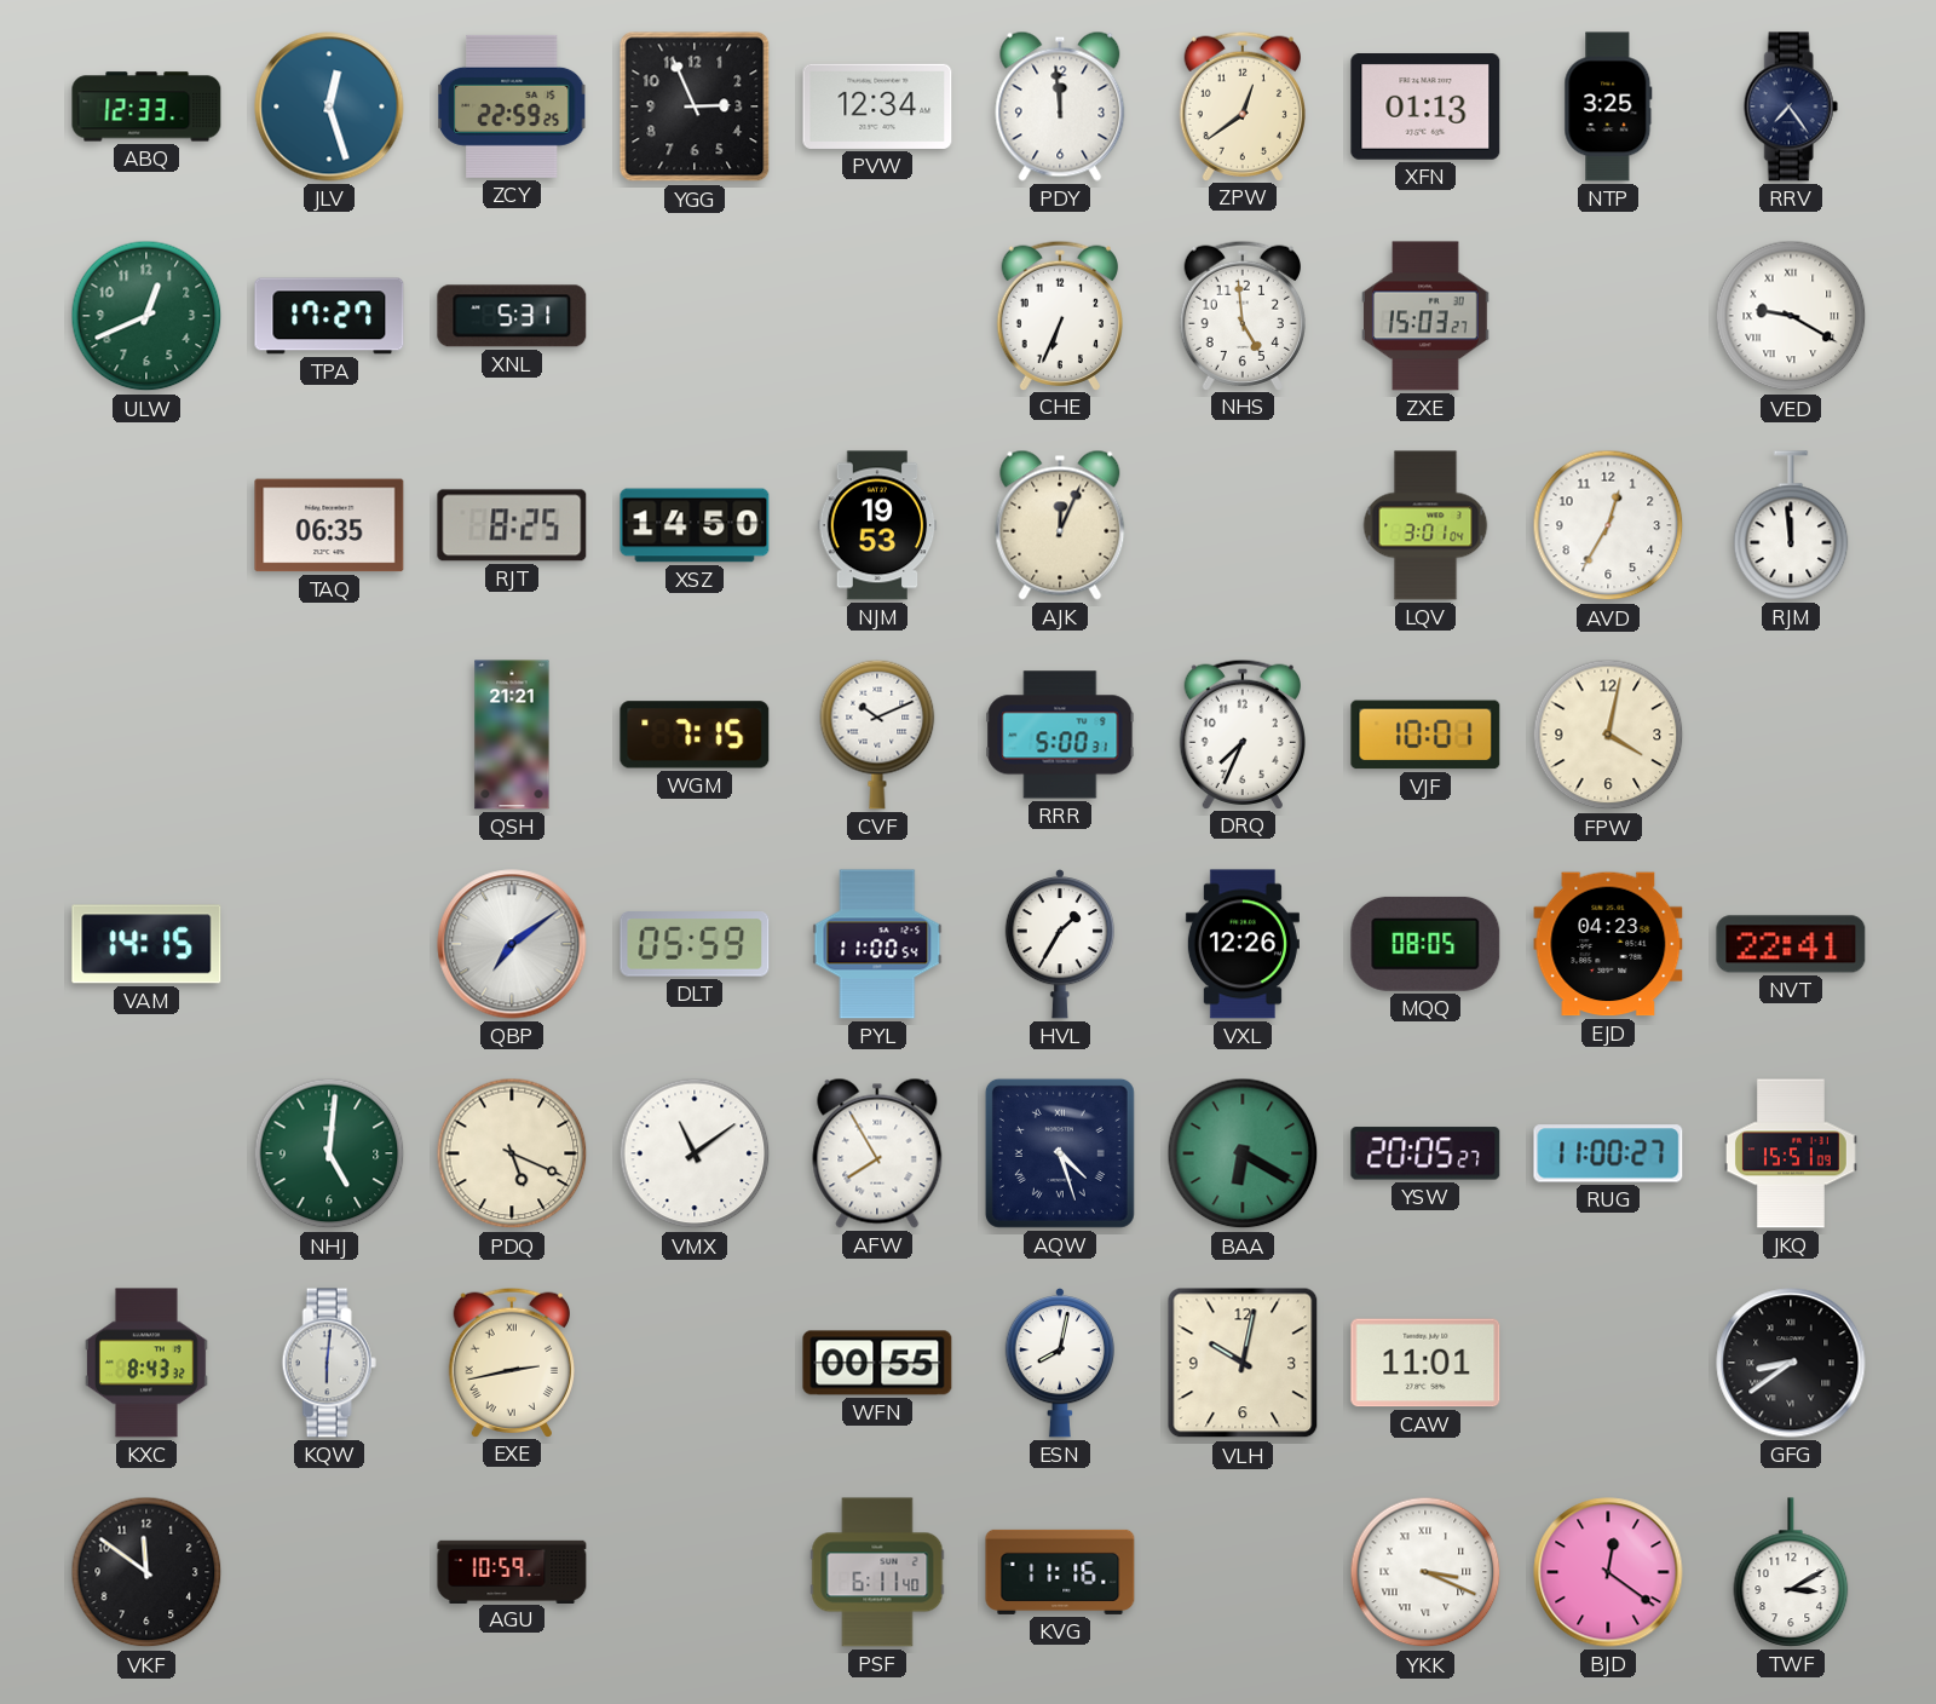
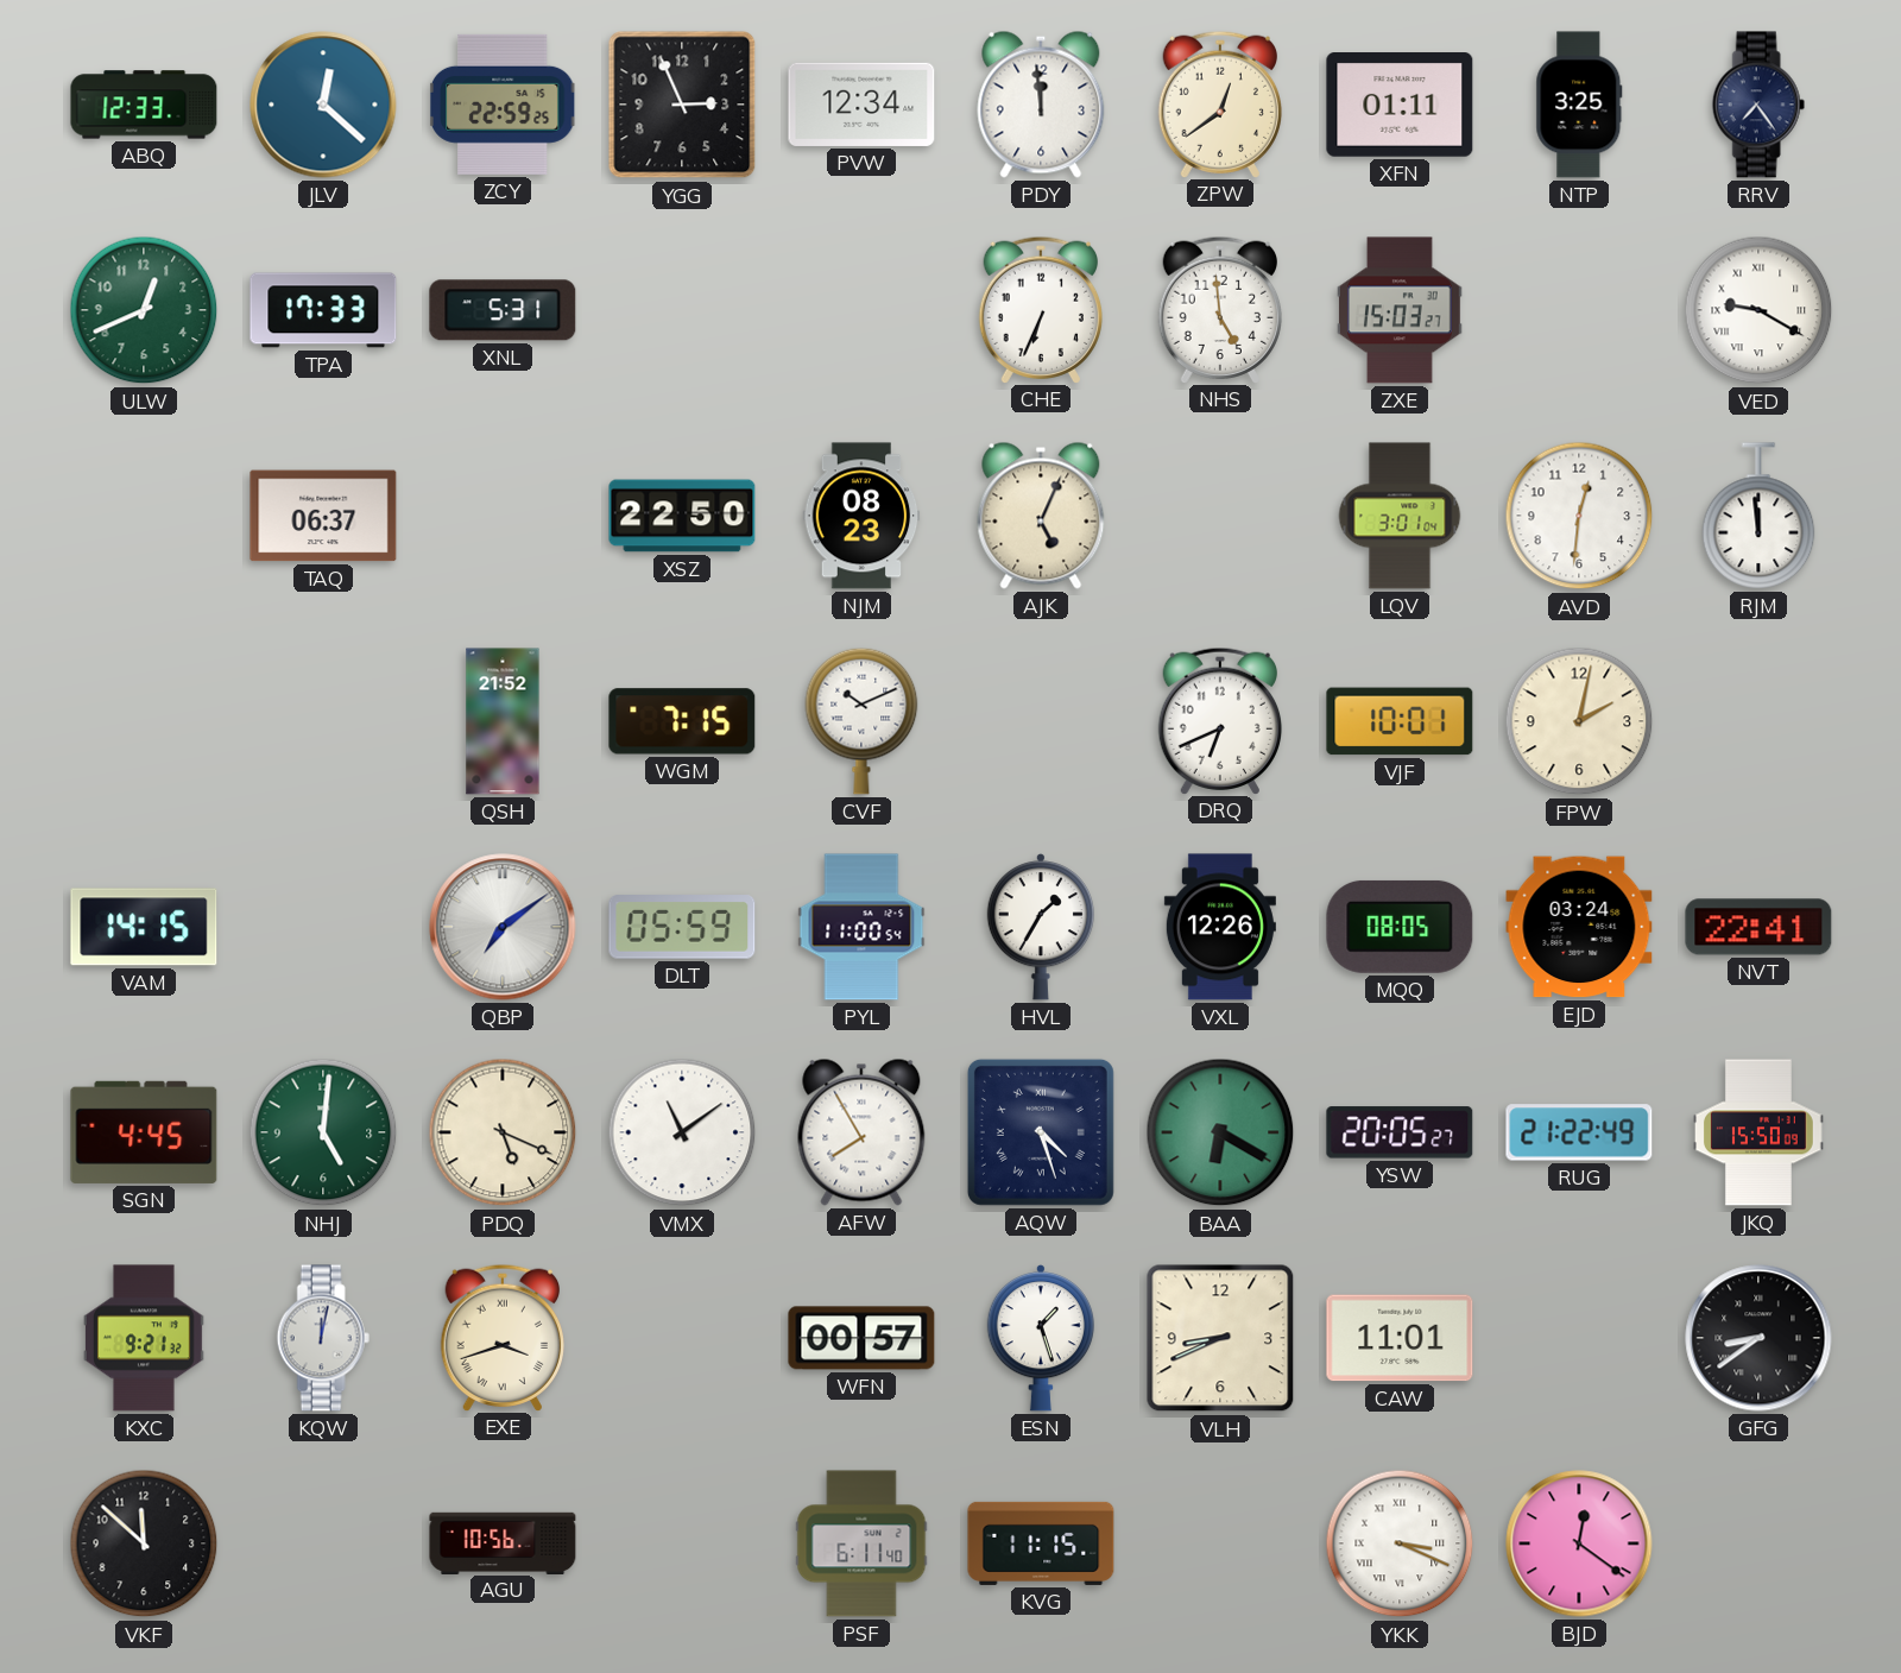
JLV: 12:27 -> 12:22
XFN: 01:13 -> 01:11
TPA: 17:27 -> 17:33
TAQ: 06:35 -> 06:37
RJT: 8:25 -> none
XSZ: 14:50 -> 22:50
NJM: 19:53 -> 08:23
AJK: 12:04 -> 5:04
AVD: 12:35 -> 12:31
QSH: 21:21 -> 21:52
RRR: 5:00 -> none
DRQ: 7:34 -> 6:41
FPW: 4:02 -> 2:02
EJD: 04:23 -> 03:24
SGN: none -> 4:45
RUG: 11:00 -> 21:22
JKQ: 15:51 -> 15:50
KXC: 8:43 -> 9:21
KQW: 6:01 -> 12:02
EXE: 2:43 -> 3:42
WFN: 00:55 -> 00:57
ESN: 8:02 -> 1:27
VLH: 10:02 -> 8:41
VKF: 11:51 -> 11:52
AGU: 10:59 -> 10:56
KVG: 11:16 -> 11:15
TWF: 3:10 -> none
